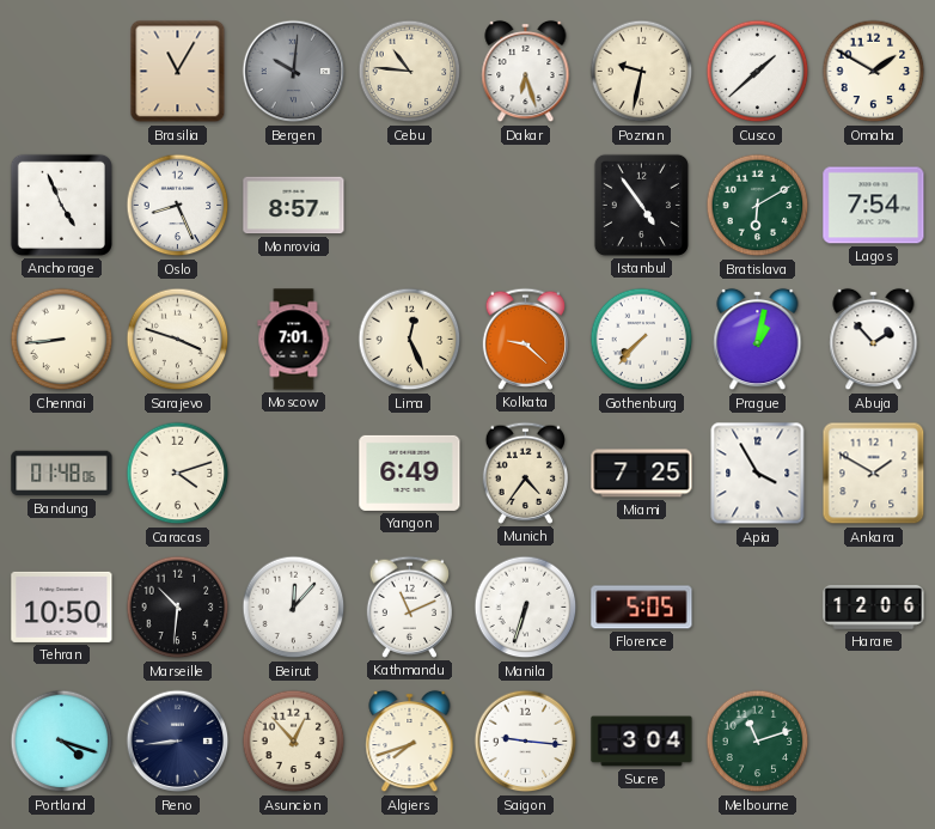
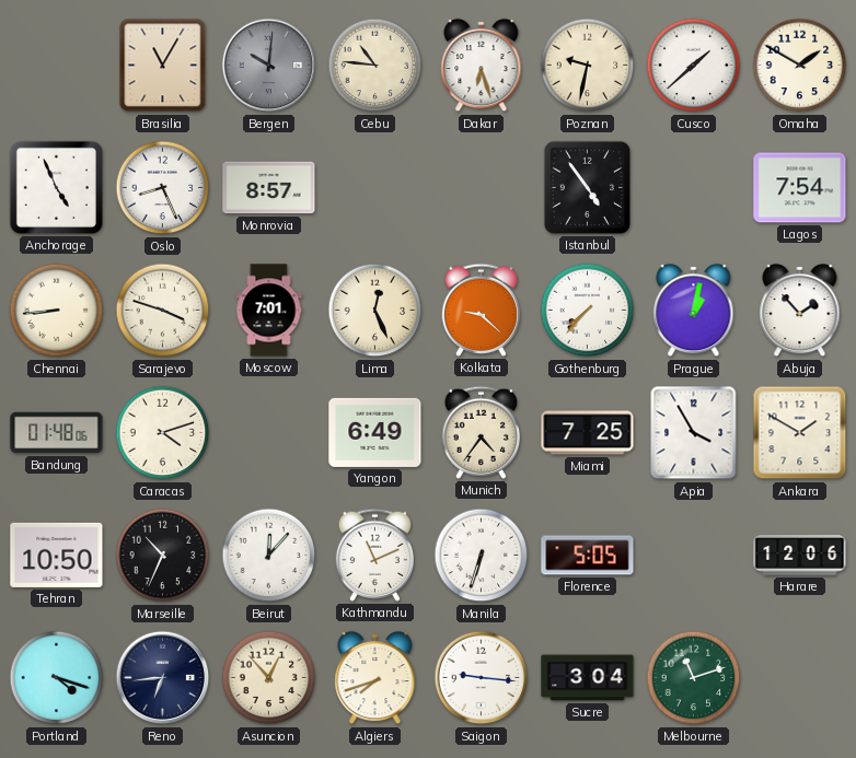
Bratislava: 6:10 -> none
Marseille: 10:31 -> 10:34
Reno: 8:44 -> 6:44
